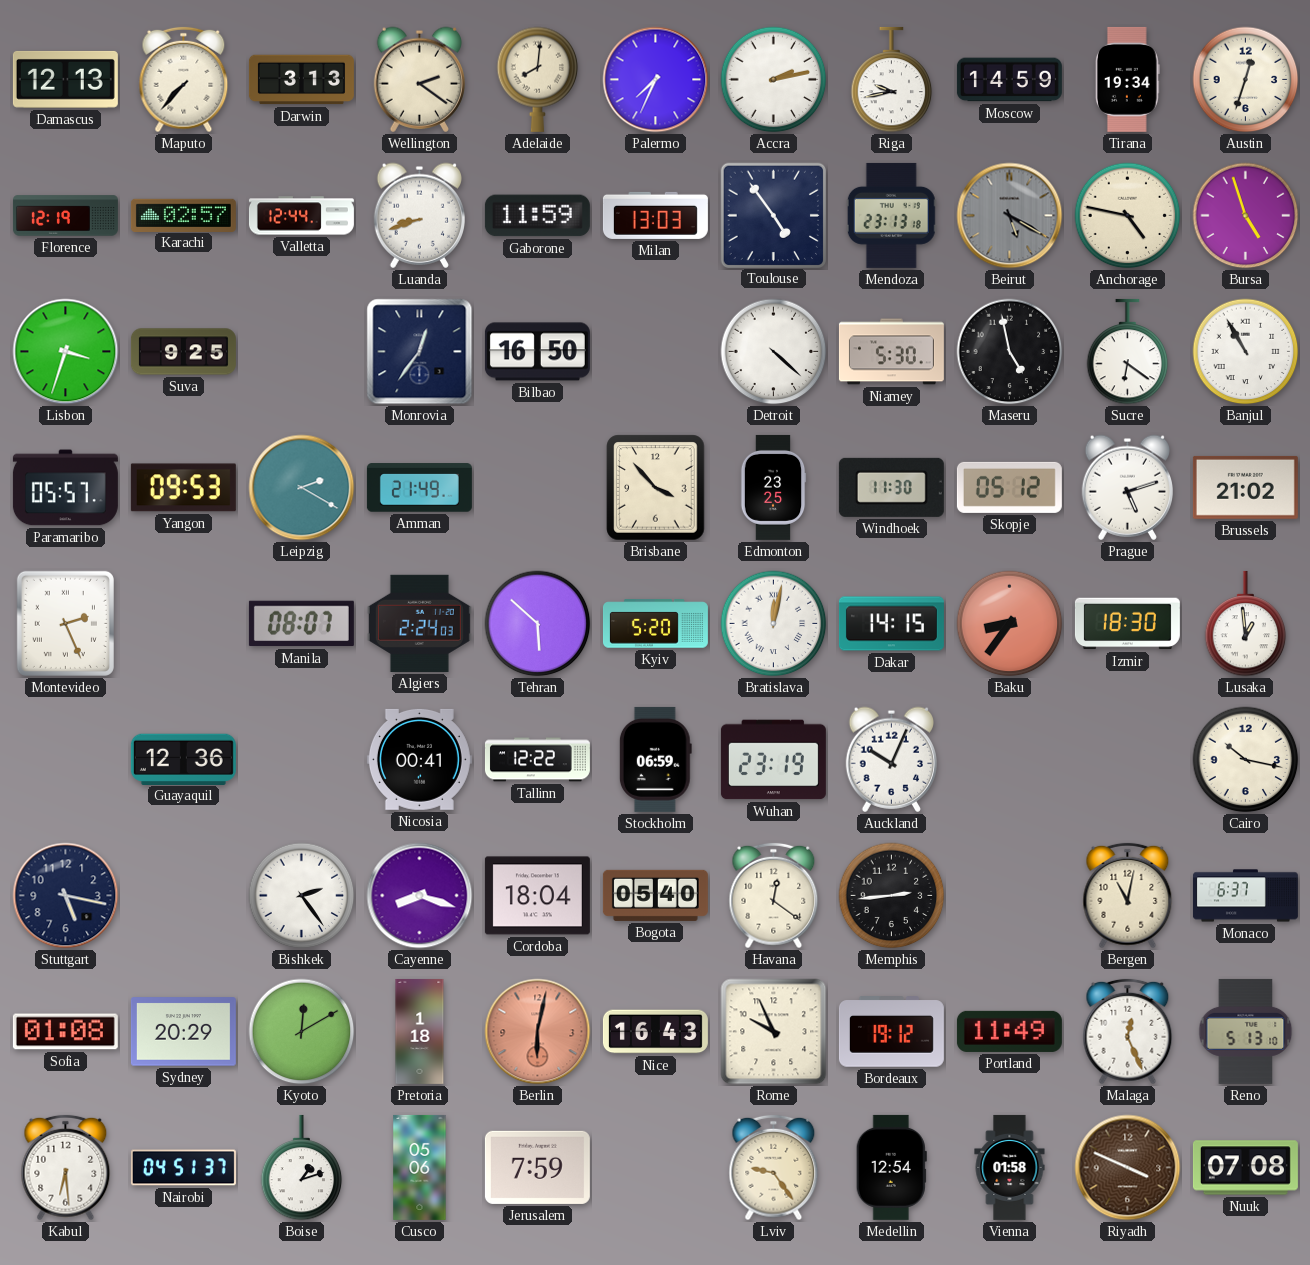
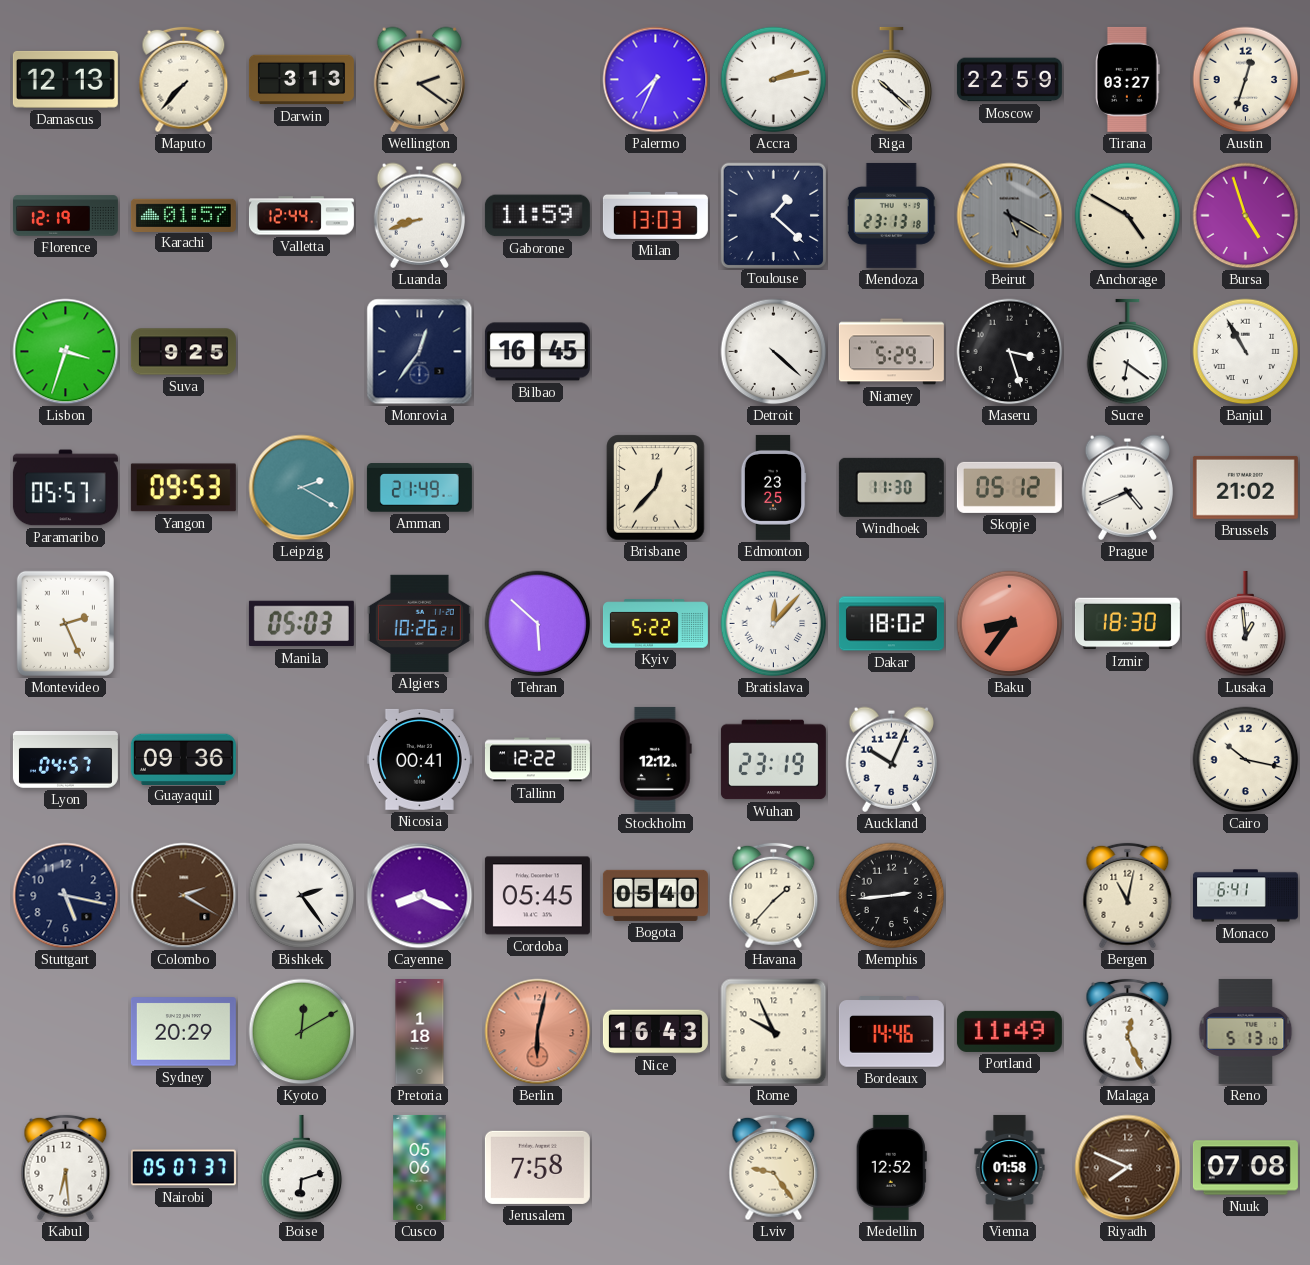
Adelaide: 8:01 -> none
Riga: 9:43 -> 10:22
Moscow: 14:59 -> 22:59
Tirana: 19:34 -> 03:27
Karachi: 02:57 -> 01:57
Toulouse: 4:54 -> 1:22
Anchorage: 4:47 -> 4:50
Bilbao: 16:50 -> 16:45
Niamey: 5:30 -> 5:29
Maseru: 4:58 -> 3:27
Brisbane: 3:53 -> 12:37
Prague: 5:12 -> 4:41
Manila: 08:07 -> 05:03
Algiers: 2:24 -> 10:26
Kyiv: 5:20 -> 5:22
Bratislava: 12:02 -> 12:07
Dakar: 14:15 -> 18:02
Lyon: none -> 04:57
Guayaquil: 12:36 -> 09:36
Stockholm: 06:59 -> 12:12
Colombo: none -> 2:20
Cayenne: 8:18 -> 8:19
Cordoba: 18:04 -> 05:45
Havana: 12:21 -> 1:37
Monaco: 6:37 -> 6:41
Sofia: 01:08 -> none
Bordeaux: 19:12 -> 14:46
Nairobi: 04:51 -> 05:07
Boise: 1:12 -> 6:12
Jerusalem: 7:59 -> 7:58
Medellin: 12:54 -> 12:52
Riyadh: 3:49 -> 7:49
